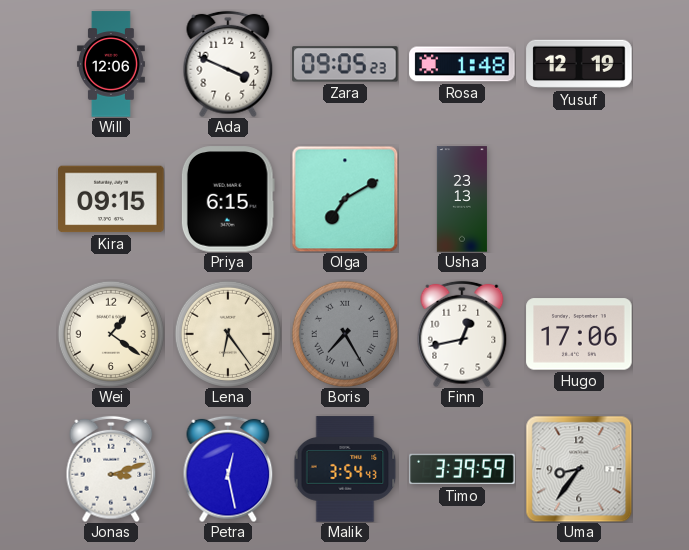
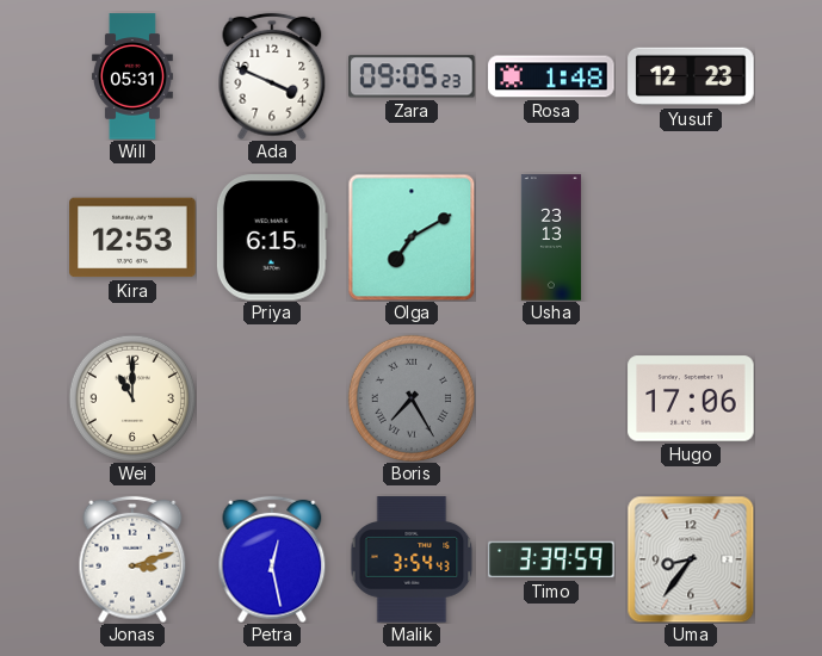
Will: 12:06 -> 05:31
Yusuf: 12:19 -> 12:23
Kira: 09:15 -> 12:53
Wei: 1:21 -> 11:00
Lena: 6:24 -> none
Finn: 12:43 -> none
